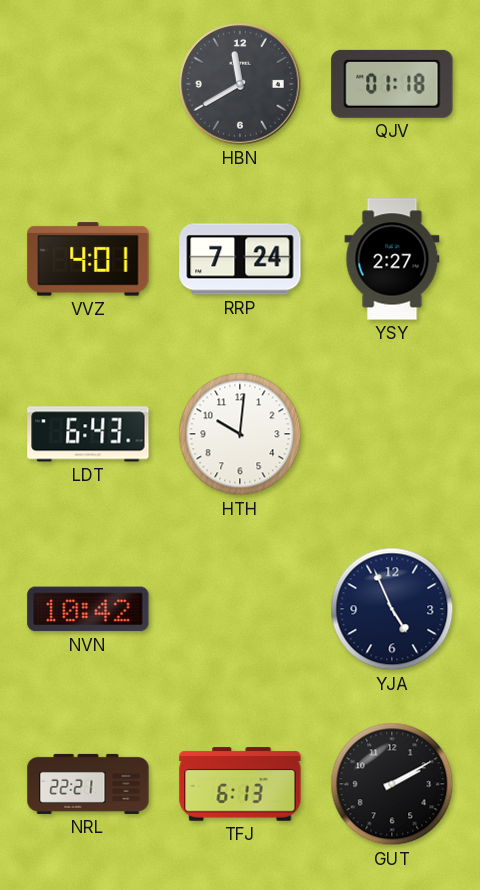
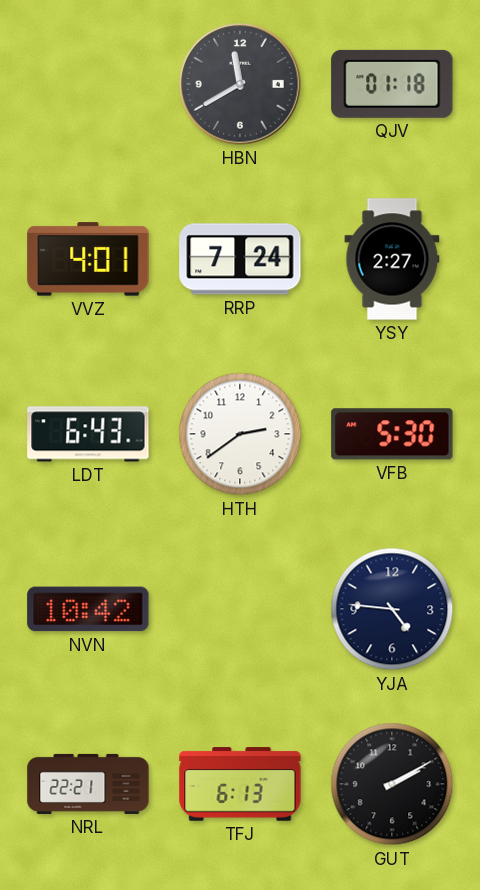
HTH: 10:01 -> 2:39
VFB: none -> 5:30
YJA: 4:56 -> 4:46
